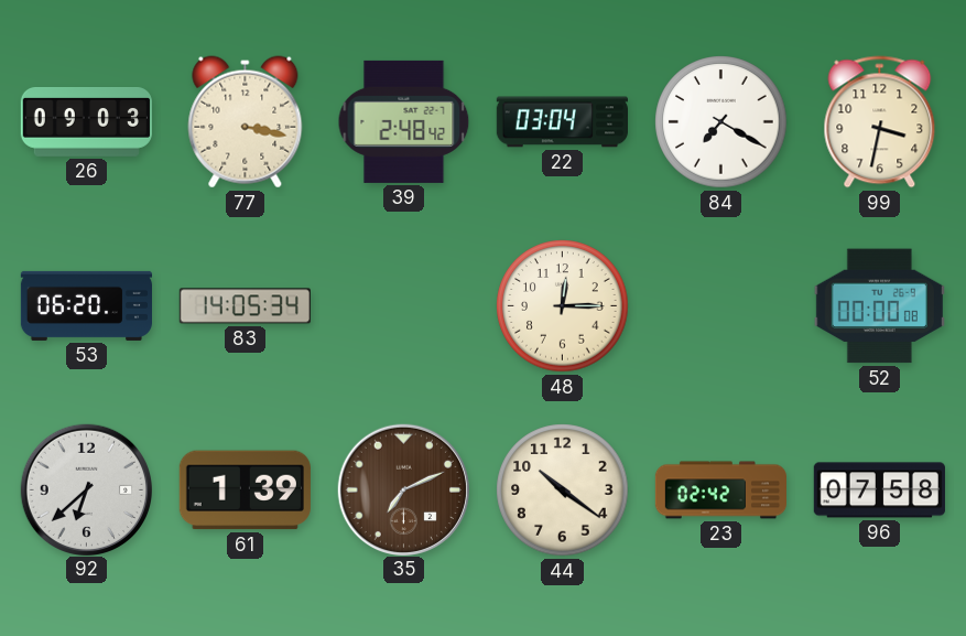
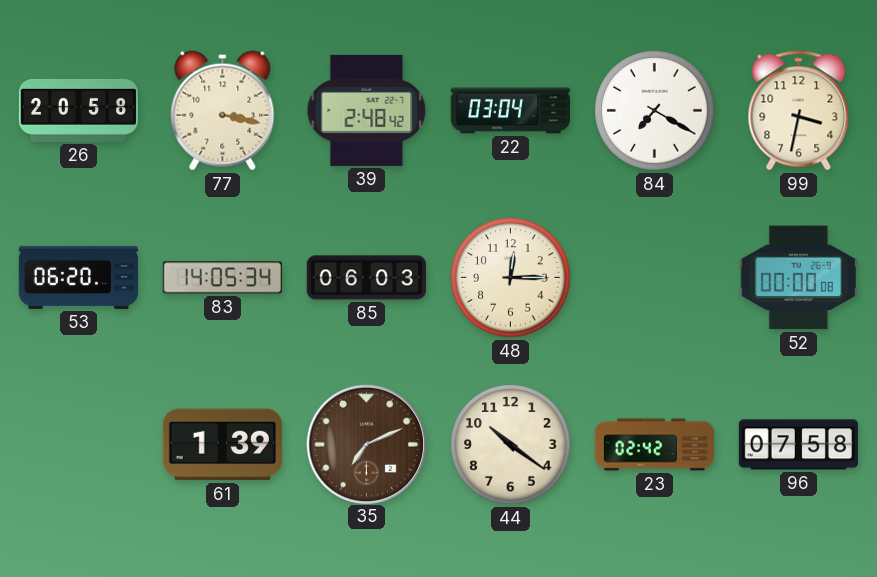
26: 09:03 -> 20:58
85: none -> 06:03
92: 6:38 -> none
